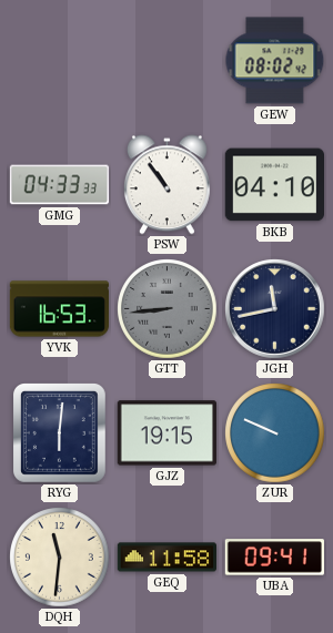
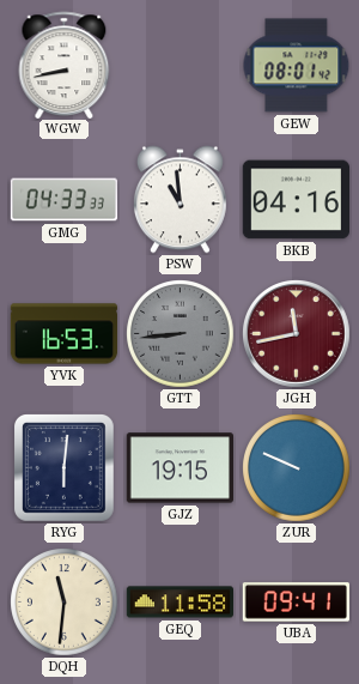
WGW: none -> 8:43
GEW: 08:02 -> 08:01
PSW: 10:54 -> 10:59
BKB: 04:10 -> 04:16
JGH dial: navy -> burgundy
